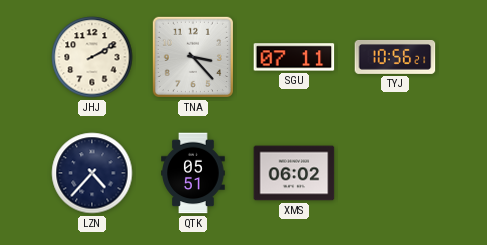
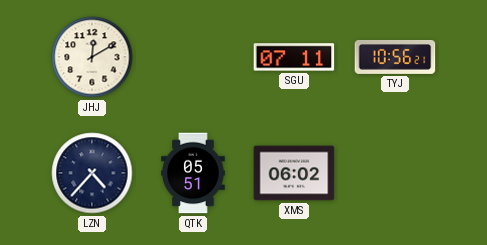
JHJ: 2:10 -> 12:10
TNA: 3:23 -> none
